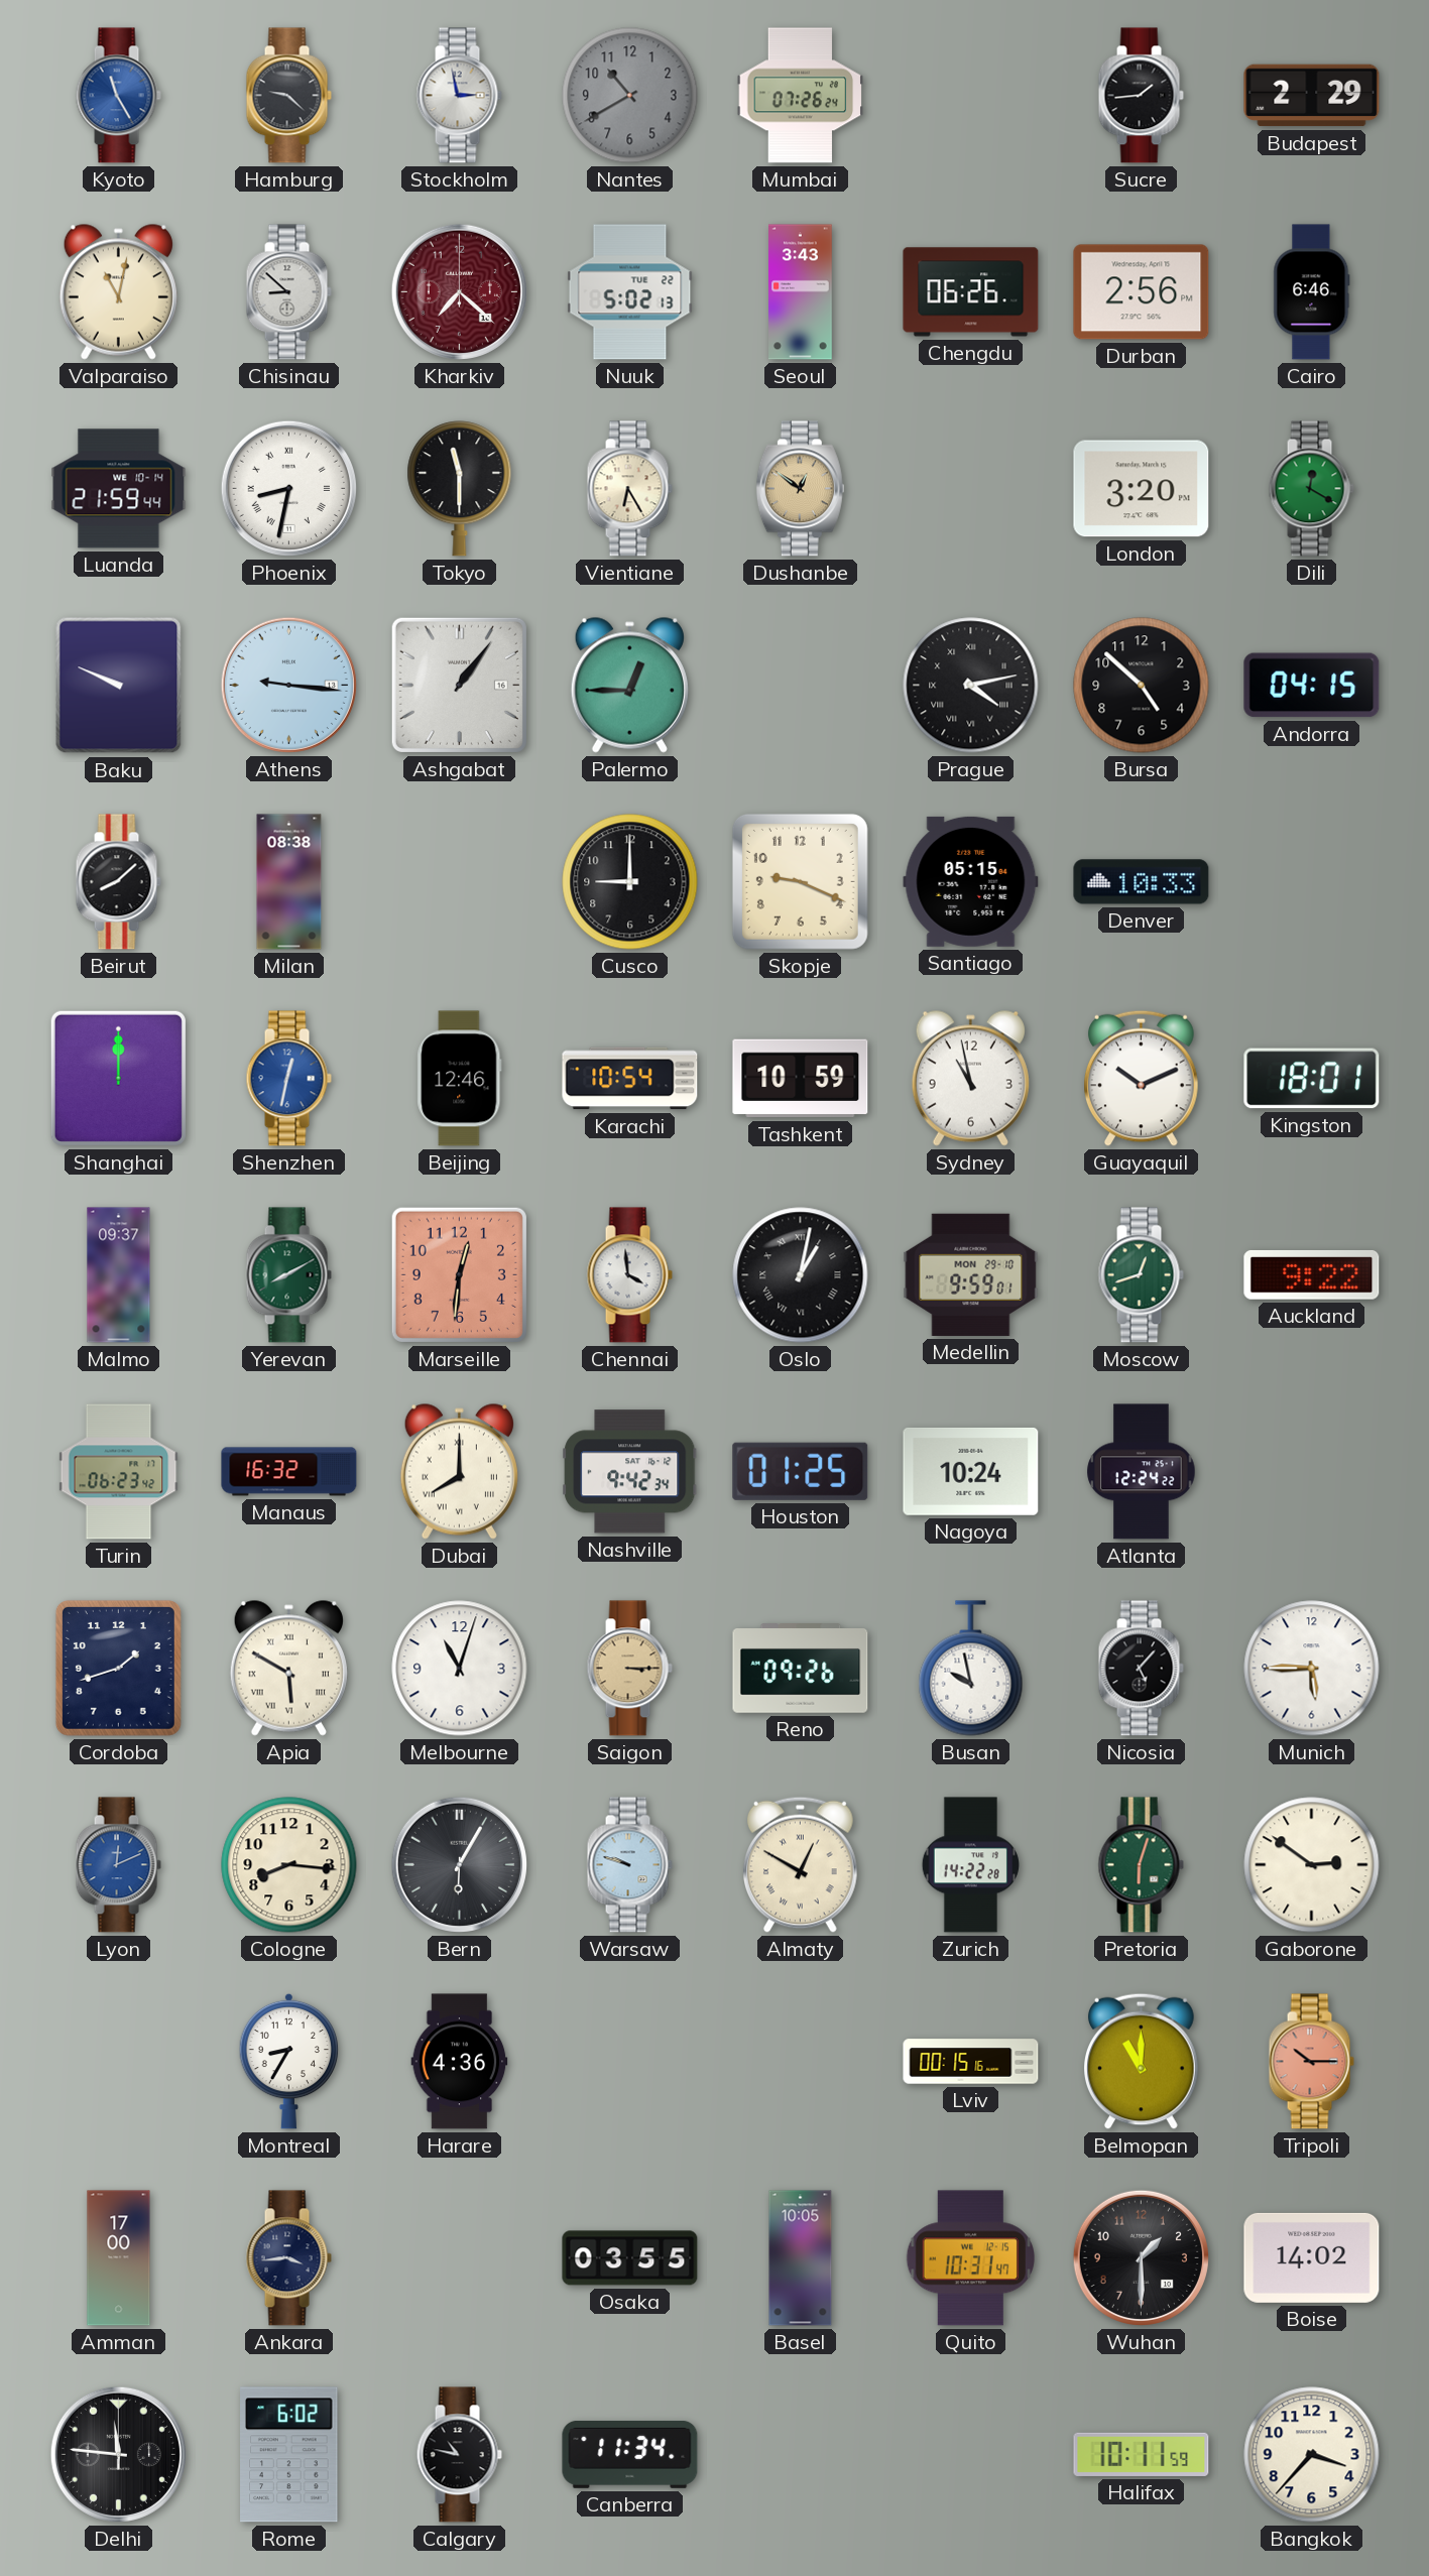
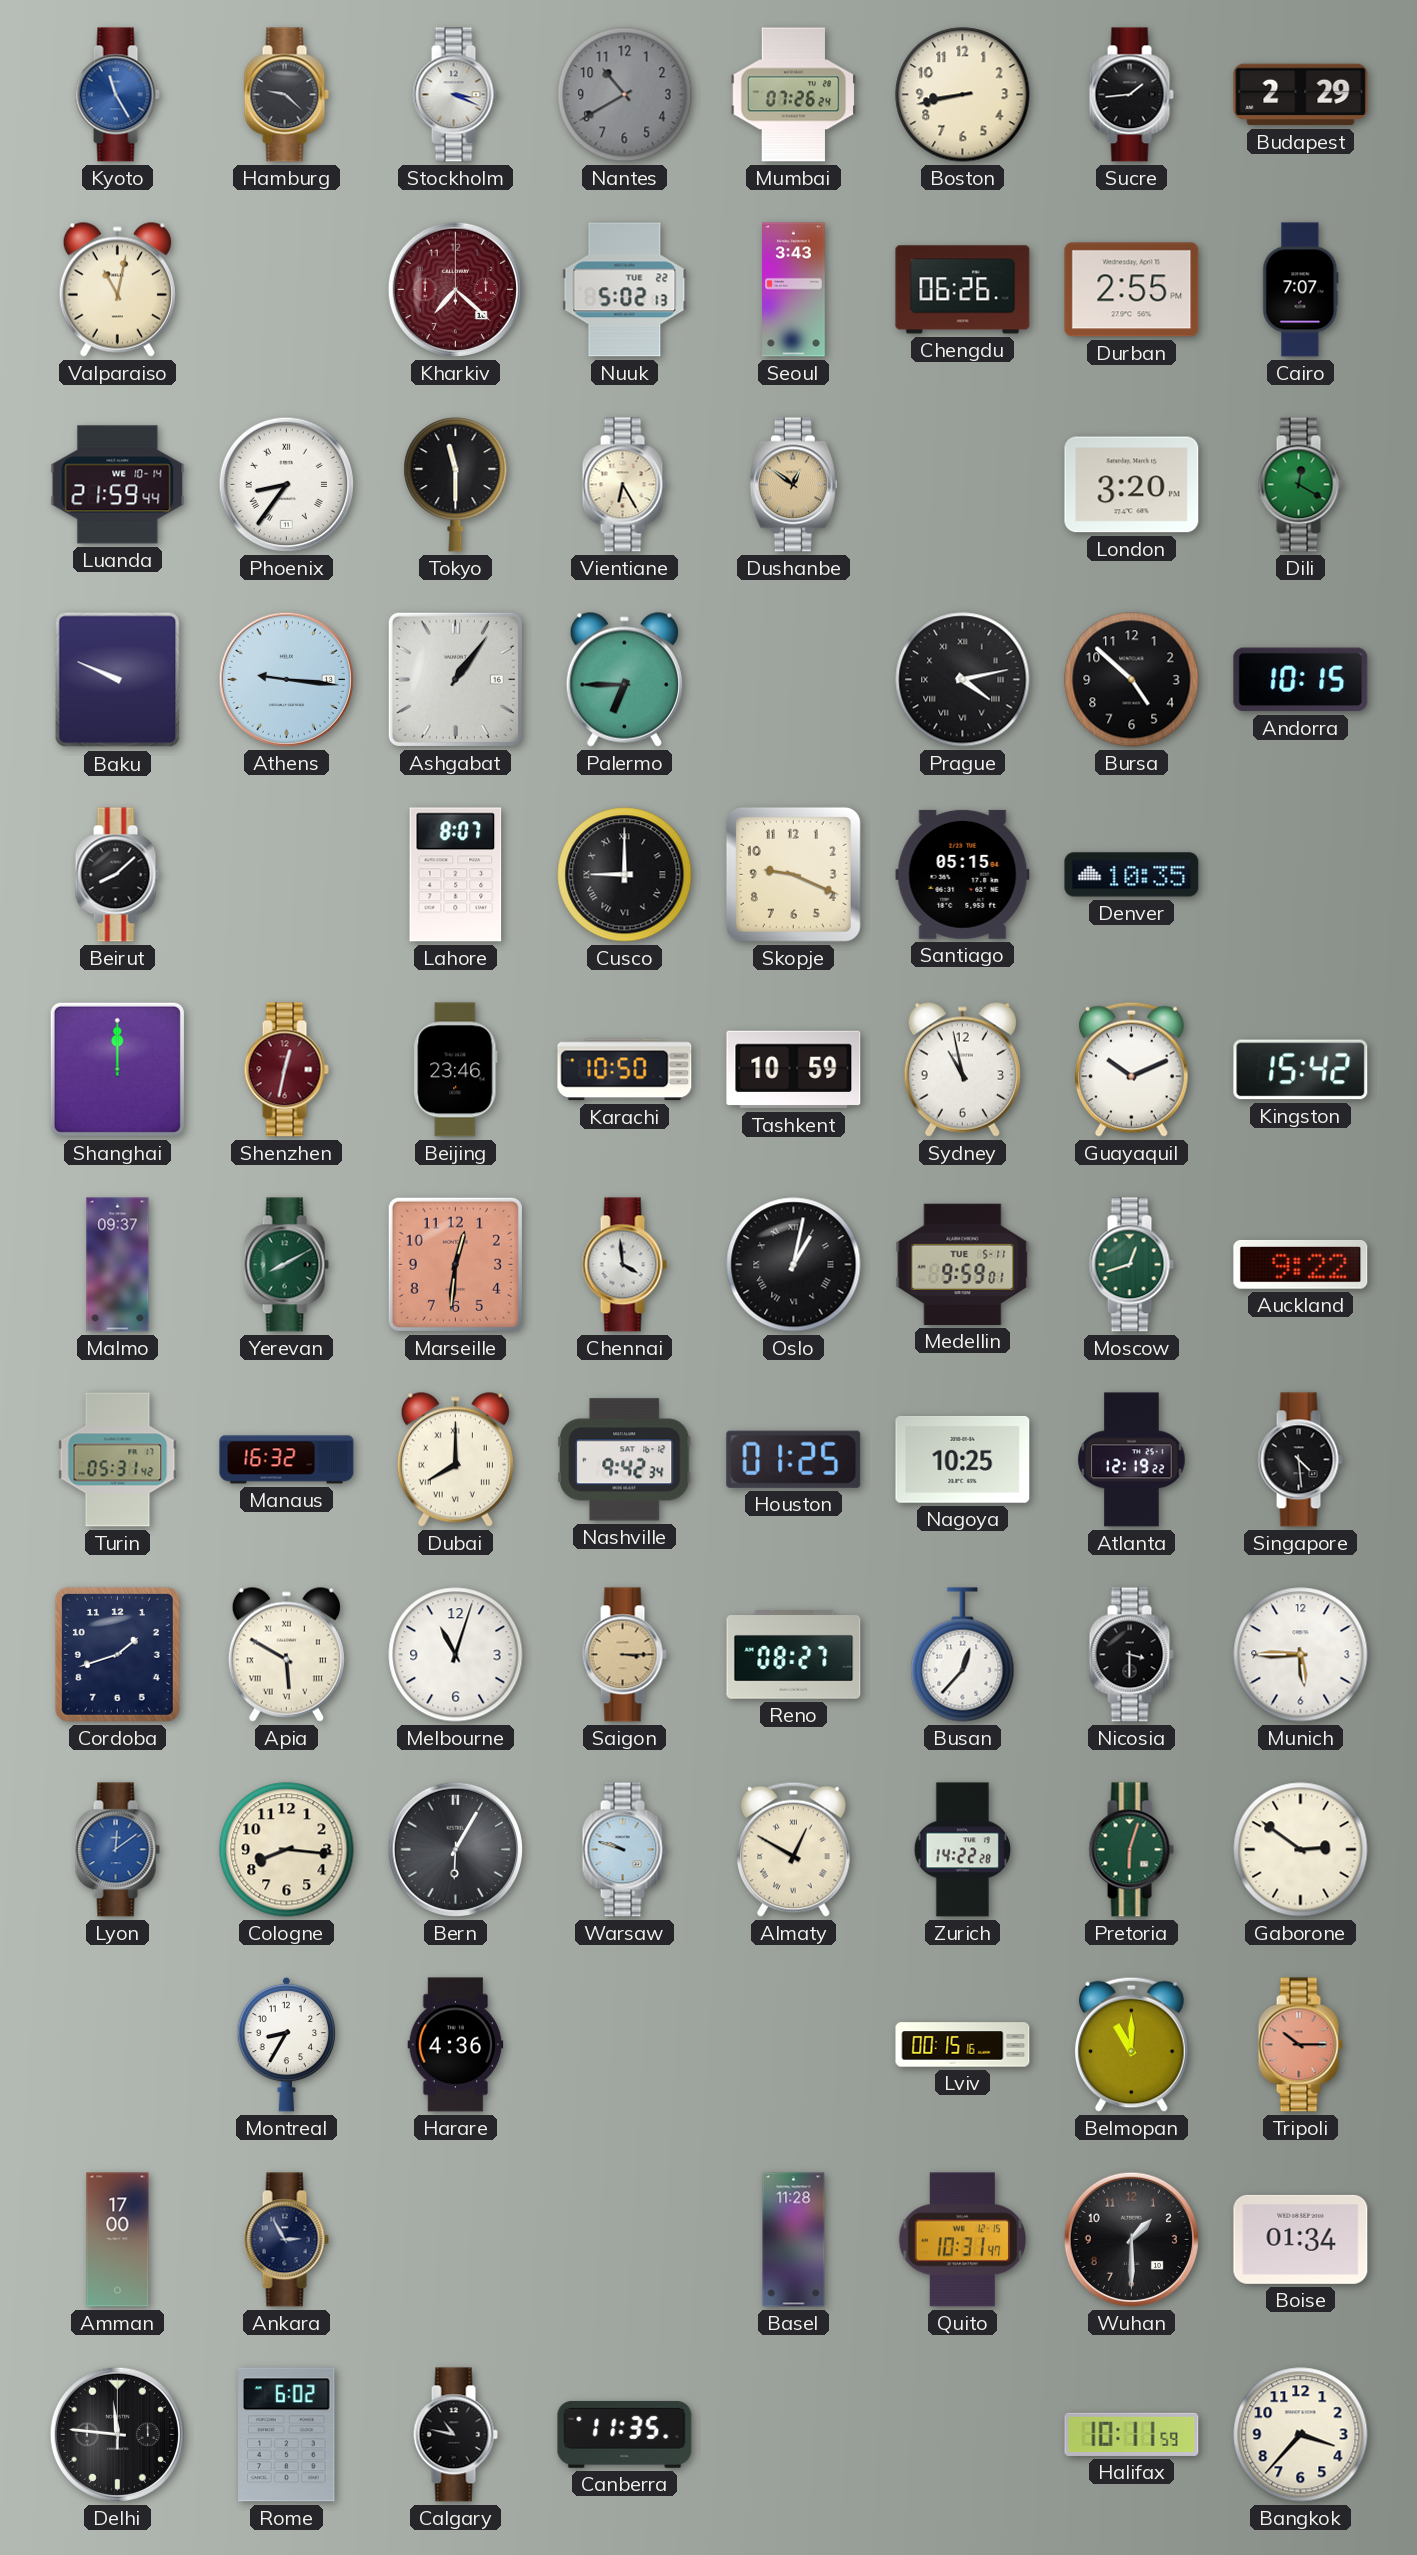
Stockholm: 2:58 -> 3:19
Boston: none -> 8:43
Chisinau: 8:52 -> none
Durban: 2:56 -> 2:55
Cairo: 6:46 -> 7:07
Phoenix: 8:32 -> 8:36
Palermo: 12:45 -> 6:45
Andorra: 04:15 -> 10:15
Milan: 08:38 -> none
Lahore: none -> 8:07
Cusco numerals: Arabic -> Roman
Denver: 10:33 -> 10:35
Shenzhen dial: blue -> burgundy
Beijing: 12:46 -> 23:46
Karachi: 10:54 -> 10:50
Kingston: 18:01 -> 15:42
Medellin date: MON 29-10 -> TUE 5-11
Turin: 06:23 -> 05:31
Nagoya: 10:24 -> 10:25
Atlanta: 12:24 -> 12:19
Singapore: none -> 4:29
Reno: 09:26 -> 08:27
Busan: 9:58 -> 12:37
Nicosia: 5:07 -> 3:30
Lyon: 12:11 -> 12:09
Ankara: 3:44 -> 2:55
Osaka: 03:55 -> none
Basel: 10:05 -> 11:28
Boise: 14:02 -> 01:34
Canberra: 11:34 -> 11:35
